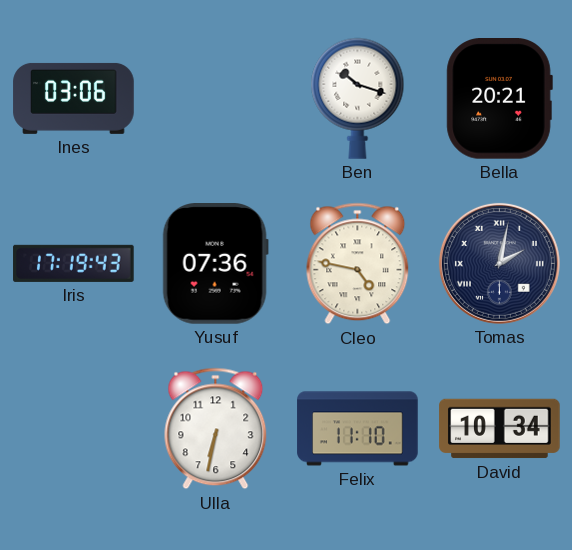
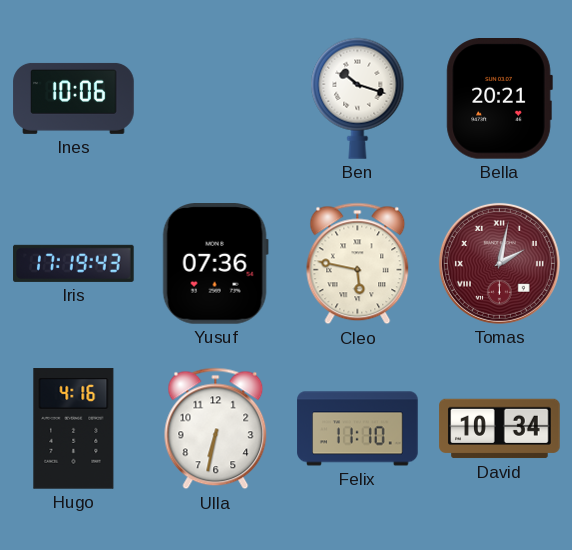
Ines: 03:06 -> 10:06
Cleo: 4:47 -> 5:47
Tomas dial: navy -> burgundy
Hugo: none -> 4:16
